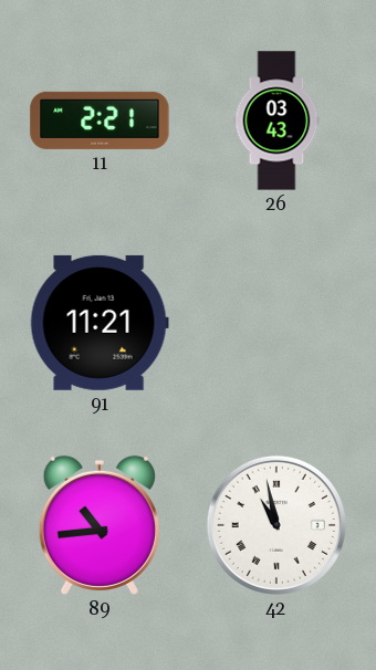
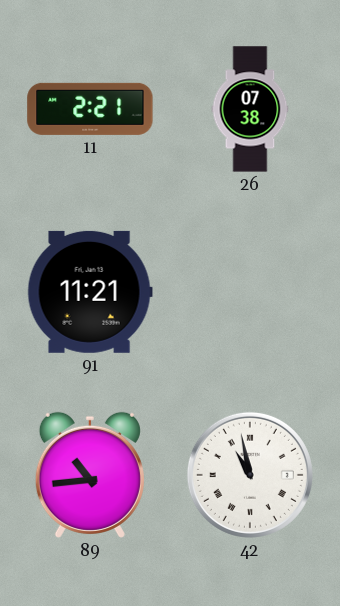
26: 03:43 -> 07:38
